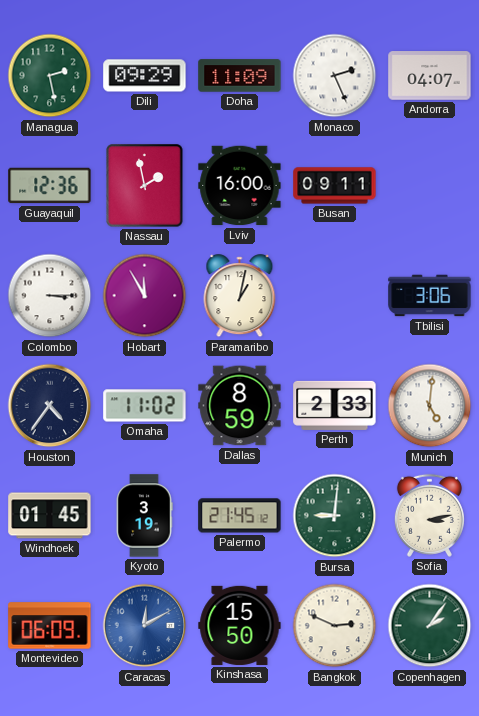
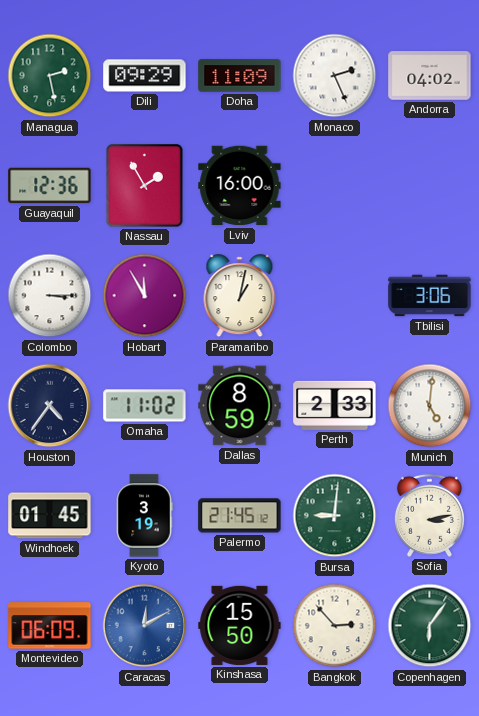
Andorra: 04:07 -> 04:02
Nassau: 1:58 -> 1:55
Busan: 09:11 -> none
Bangkok: 2:49 -> 2:53
Copenhagen: 2:06 -> 6:06
